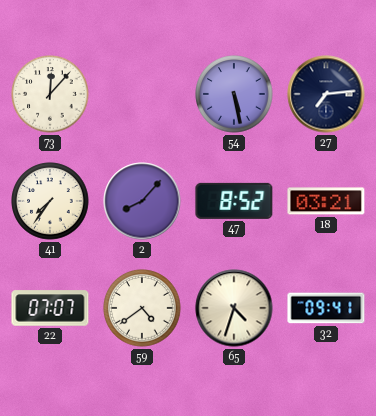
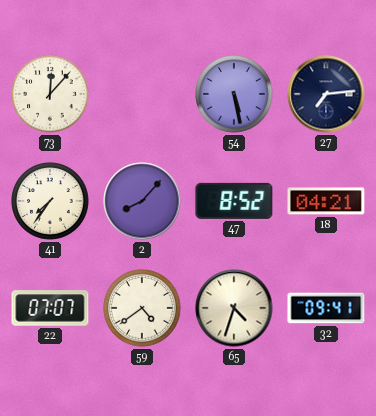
18: 03:21 -> 04:21
